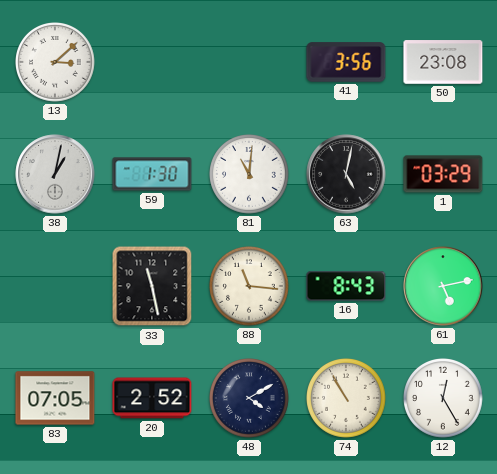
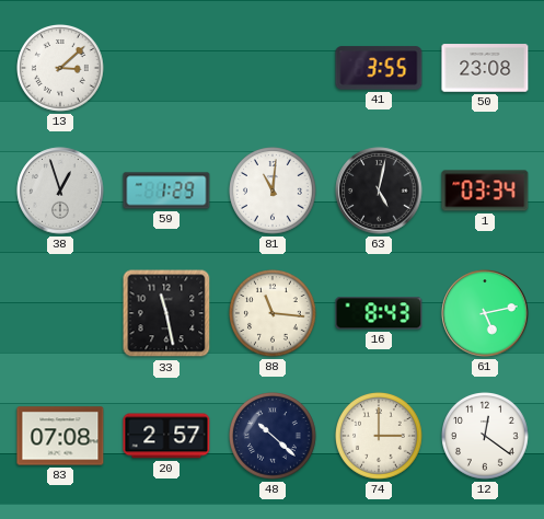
41: 3:56 -> 3:55
38: 1:02 -> 12:57
59: 1:30 -> 1:29
1: 03:29 -> 03:34
83: 07:05 -> 07:08
20: 2:52 -> 2:57
48: 4:10 -> 10:22
74: 10:55 -> 3:00
12: 12:25 -> 12:21
